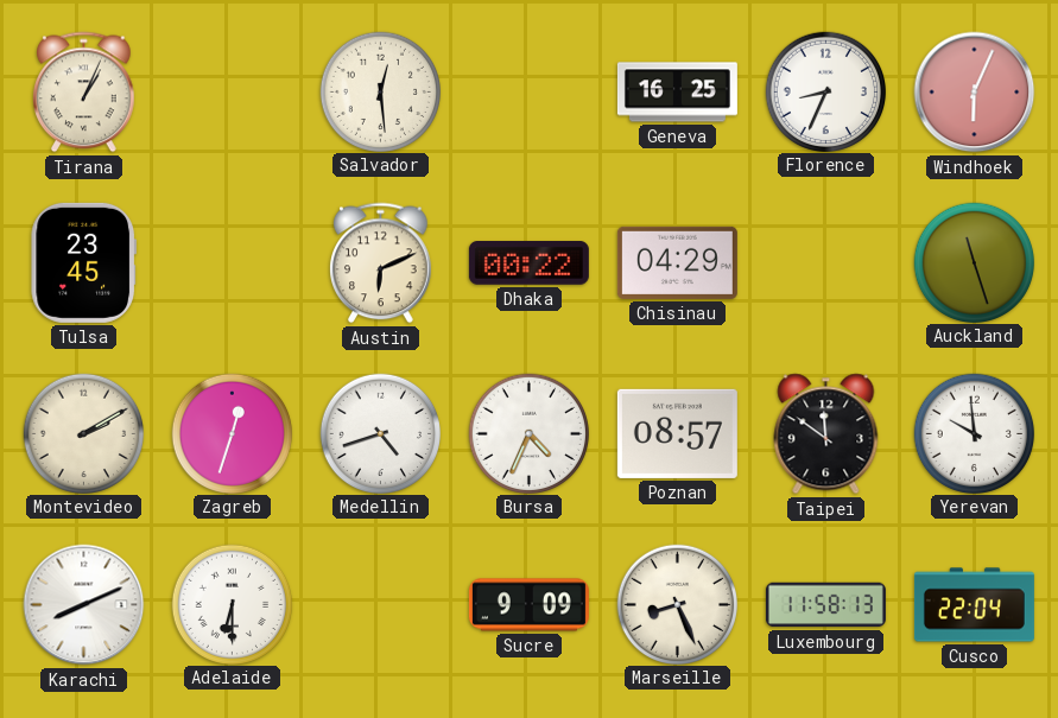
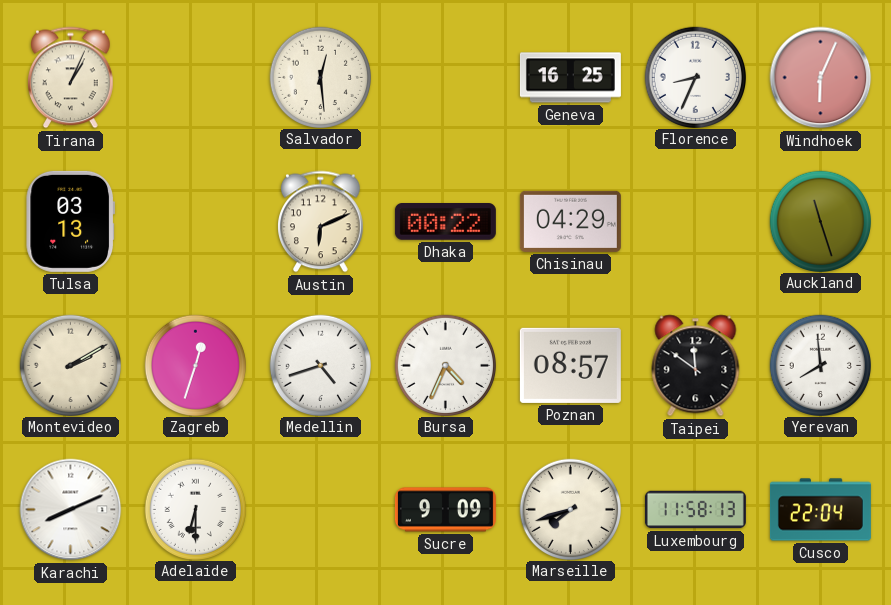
Tulsa: 23:45 -> 03:13
Yerevan: 9:59 -> 7:59
Marseille: 8:26 -> 7:42
